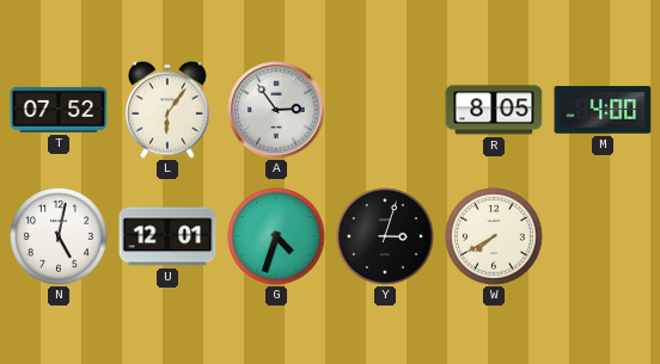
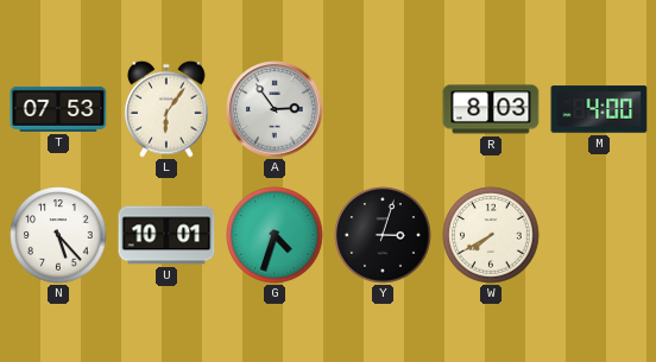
T: 07:52 -> 07:53
R: 8:05 -> 8:03
N: 5:02 -> 5:23
U: 12:01 -> 10:01
